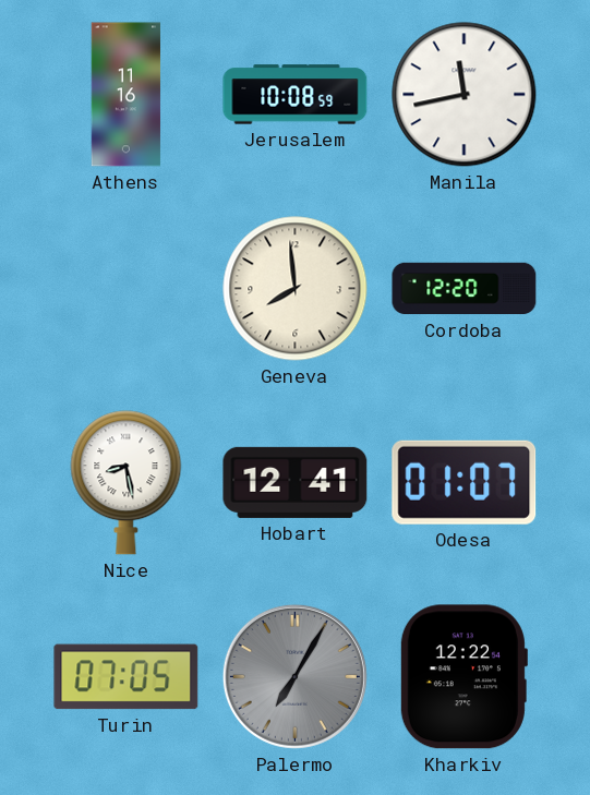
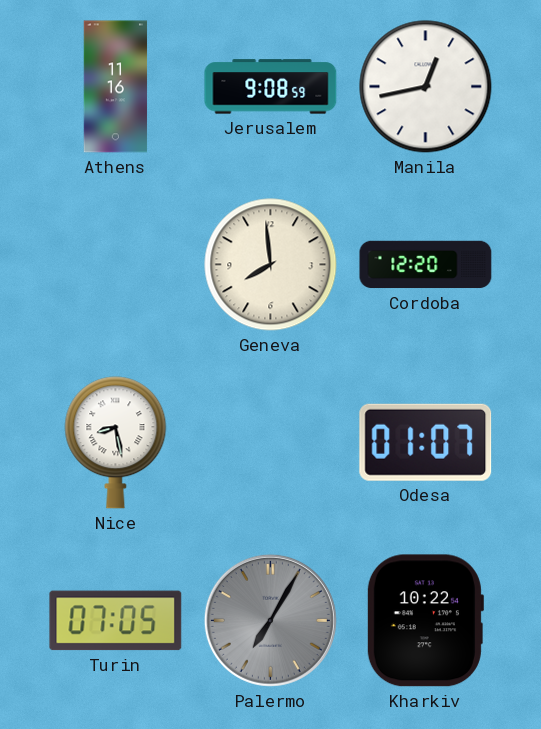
Jerusalem: 10:08 -> 9:08
Manila: 11:43 -> 12:43
Hobart: 12:41 -> none
Kharkiv: 12:22 -> 10:22
